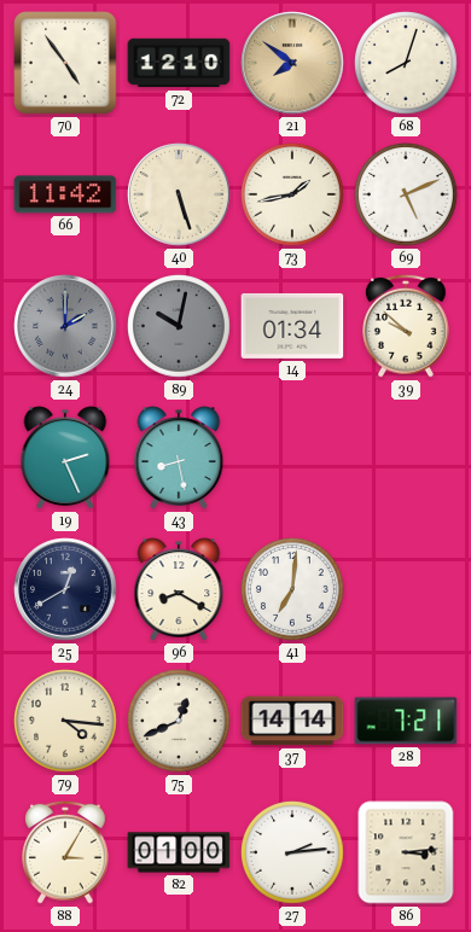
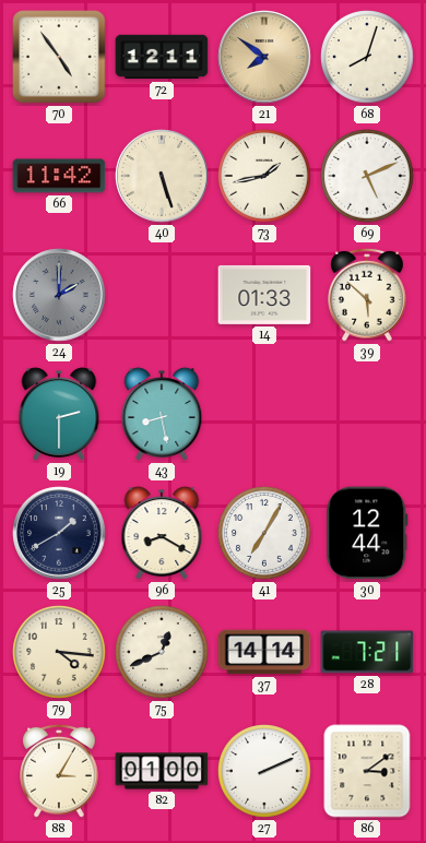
72: 12:10 -> 12:11
89: 10:02 -> none
14: 01:34 -> 01:33
39: 9:52 -> 5:52
19: 2:26 -> 2:30
25: 12:40 -> 1:40
41: 7:01 -> 7:05
30: none -> 12:44
27: 2:14 -> 2:11
86: 3:14 -> 3:09
